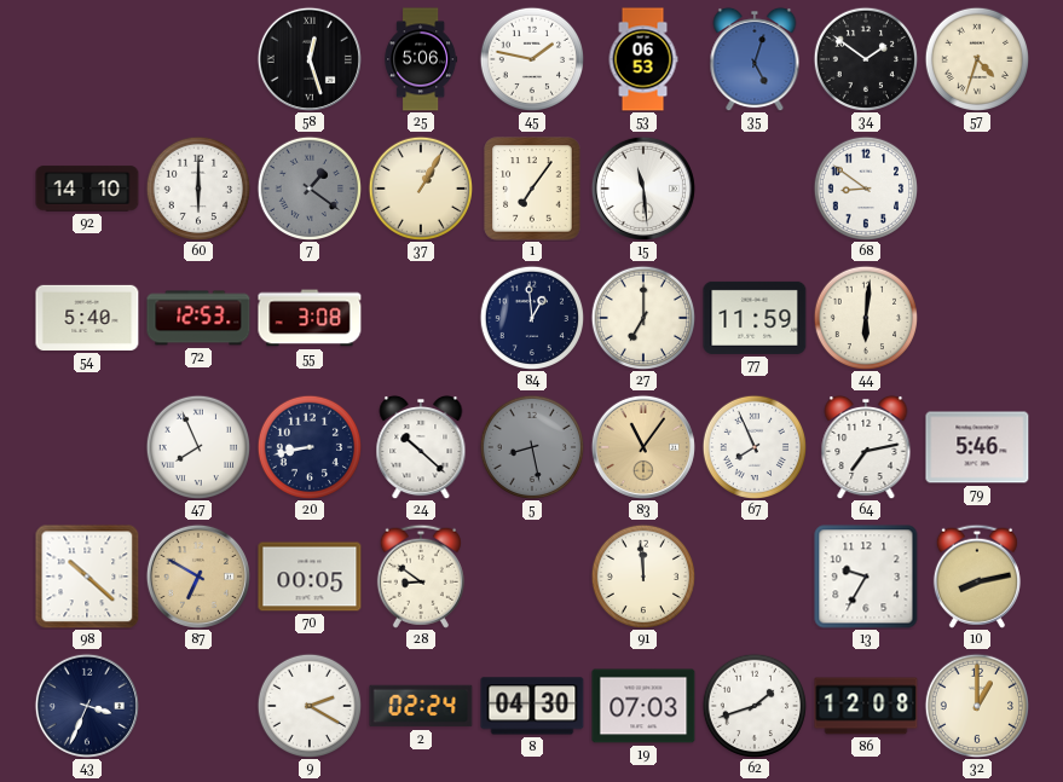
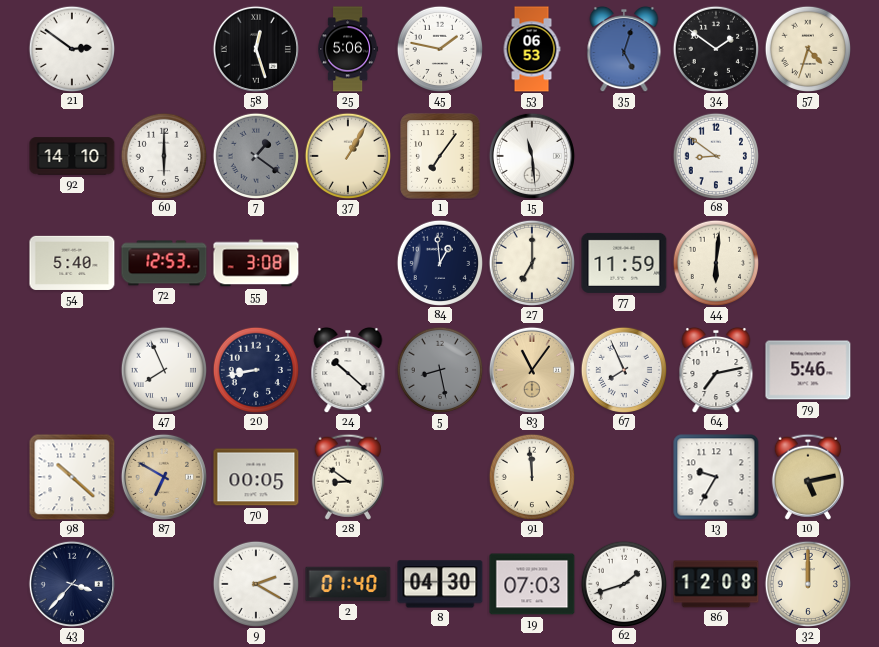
21: none -> 2:51
10: 8:13 -> 5:13
43: 3:34 -> 3:37
2: 02:24 -> 01:40
32: 1:00 -> 12:00
